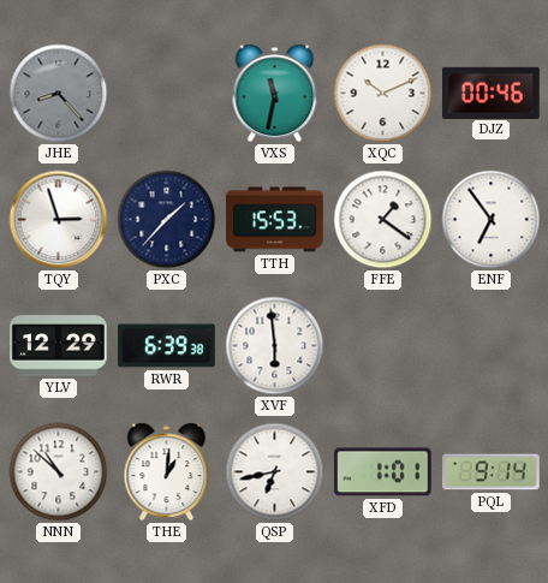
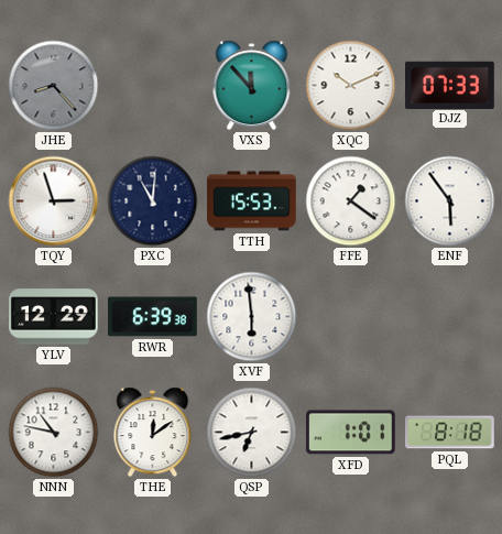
VXS: 11:32 -> 11:53
DJZ: 00:46 -> 07:33
PXC: 1:37 -> 11:01
ENF: 6:54 -> 5:54
NNN: 10:52 -> 10:47
THE: 1:01 -> 12:09
PQL: 9:14 -> 8:18
